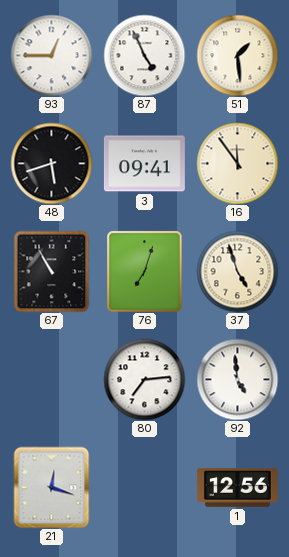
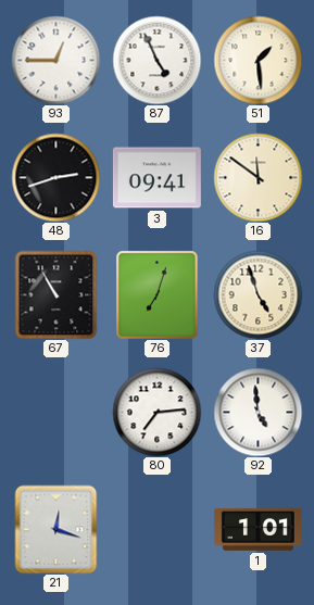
48: 5:42 -> 2:42
16: 11:54 -> 11:51
1: 12:56 -> 1:01
